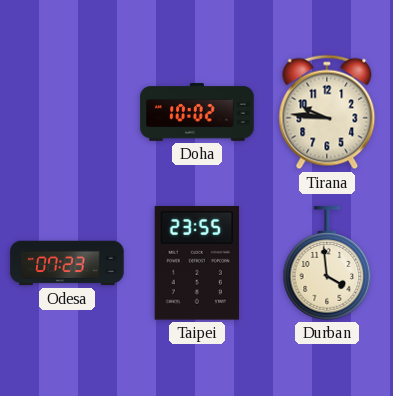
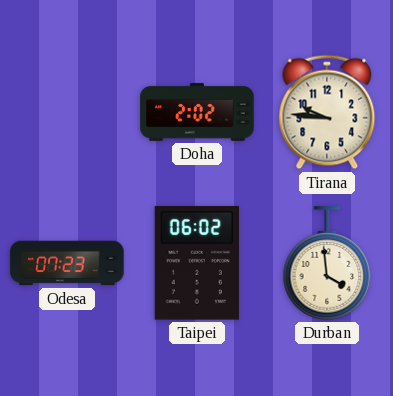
Doha: 10:02 -> 2:02
Taipei: 23:55 -> 06:02
